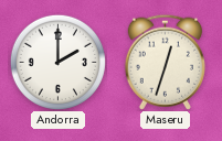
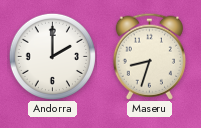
Maseru: 12:33 -> 8:33
